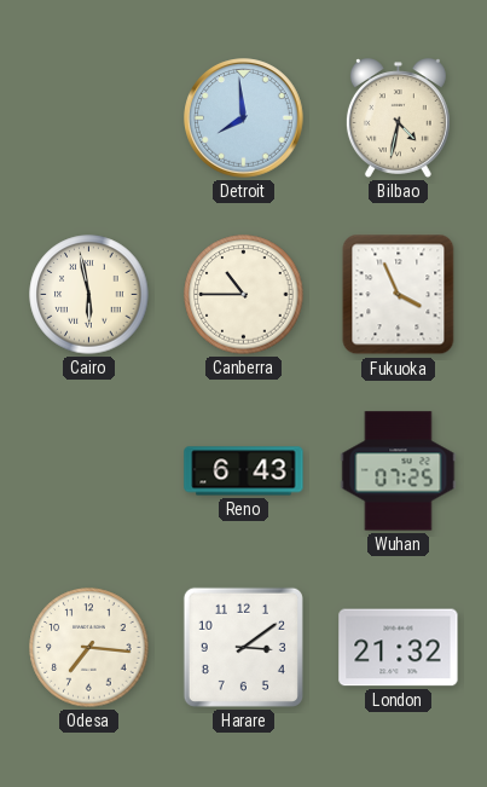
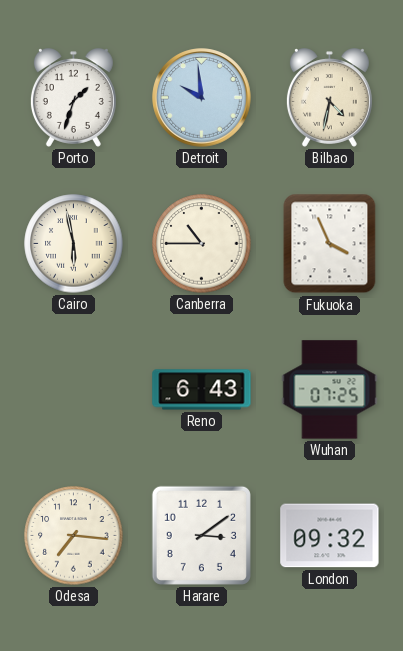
Porto: none -> 1:33
Detroit: 7:59 -> 9:59
London: 21:32 -> 09:32
